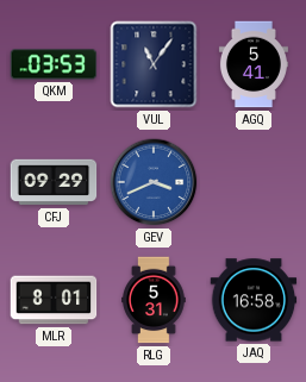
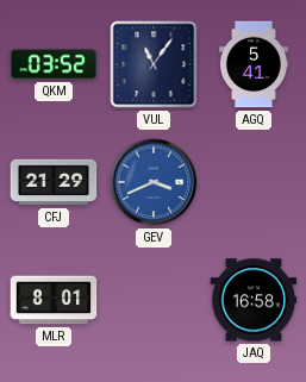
QKM: 03:53 -> 03:52
CFJ: 09:29 -> 21:29
RLG: 5:31 -> none
